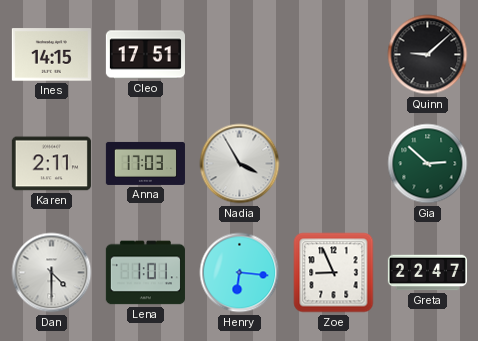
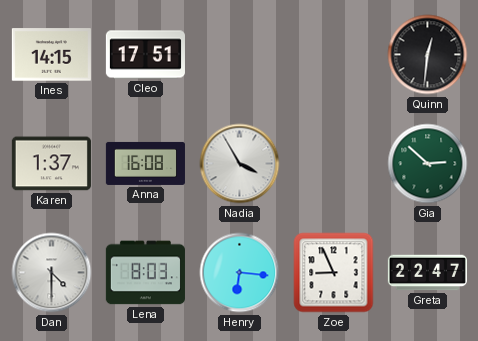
Quinn: 9:08 -> 12:31
Karen: 2:11 -> 1:37
Anna: 17:03 -> 16:08
Lena: 1:01 -> 8:03
